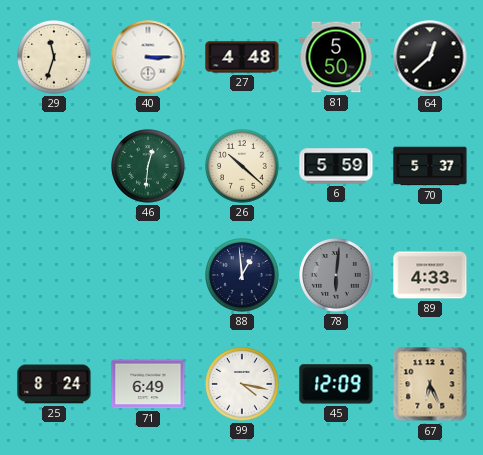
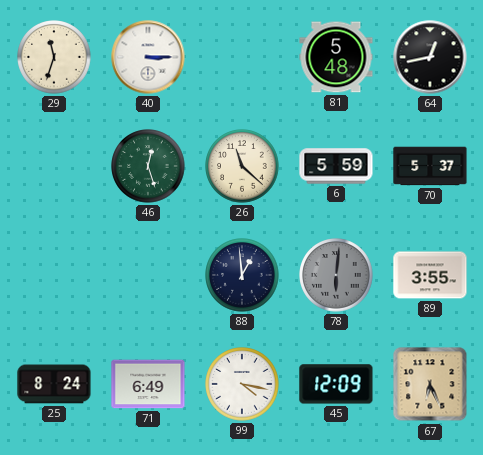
27: 4:48 -> none
81: 5:50 -> 5:48
64: 12:38 -> 12:43
46: 12:31 -> 12:27
26: 10:22 -> 11:22
89: 4:33 -> 3:55
